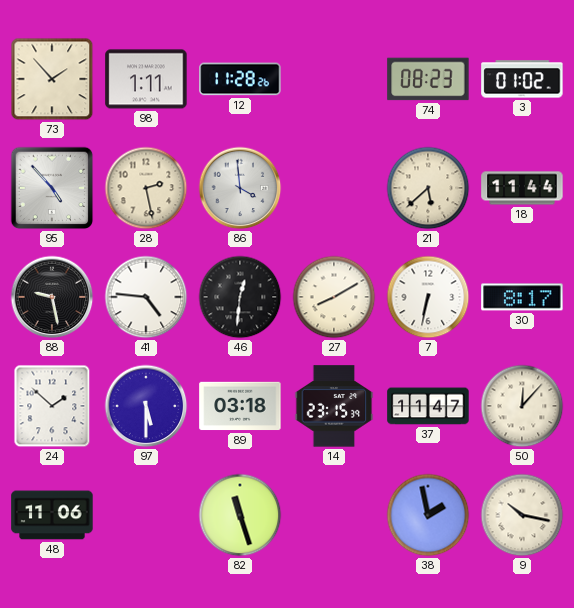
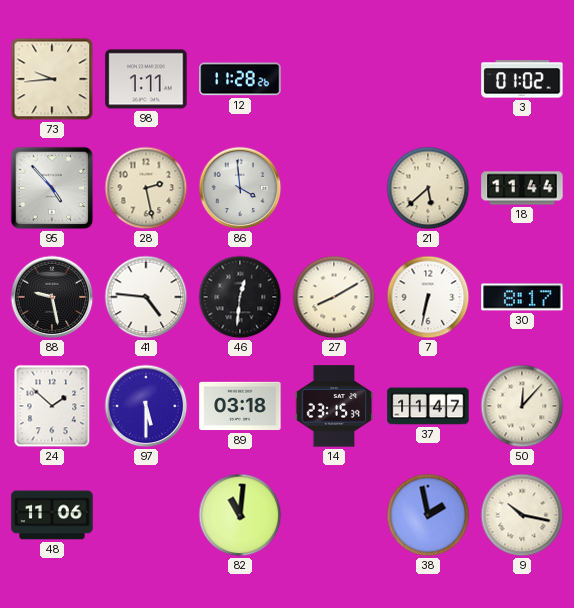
73: 1:53 -> 9:44
74: 08:23 -> none
82: 11:27 -> 11:01
